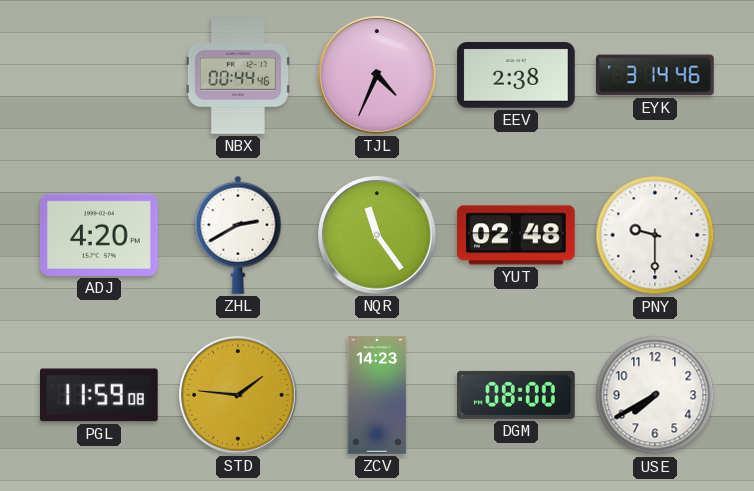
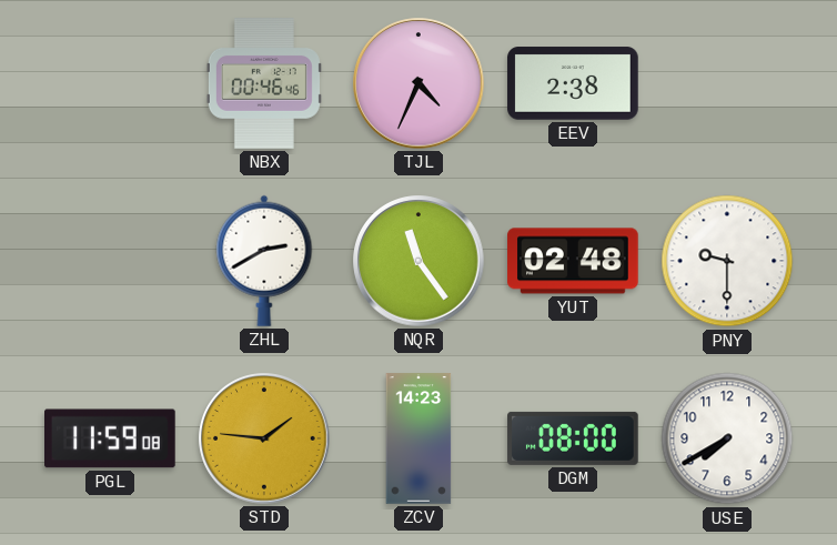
NBX: 00:44 -> 00:46
EYK: 3:14 -> none
ADJ: 4:20 -> none
